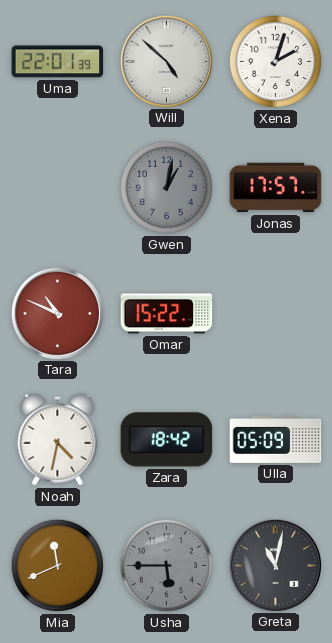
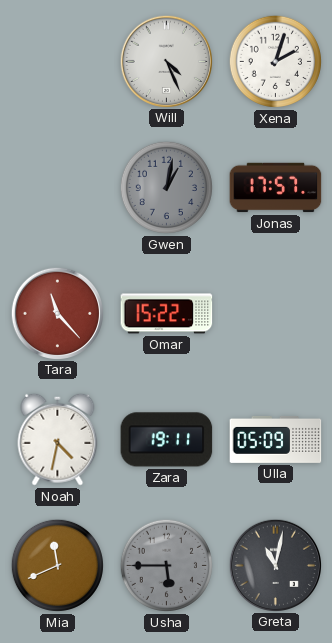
Uma: 22:01 -> none
Will: 4:52 -> 4:26
Tara: 10:49 -> 11:23
Zara: 18:42 -> 19:11
